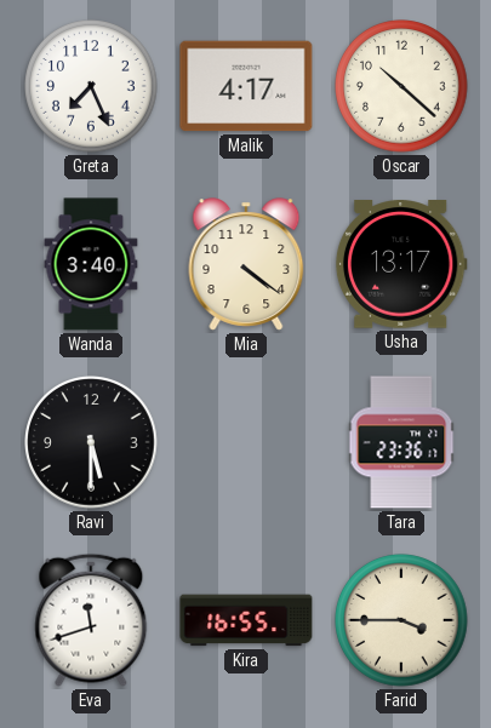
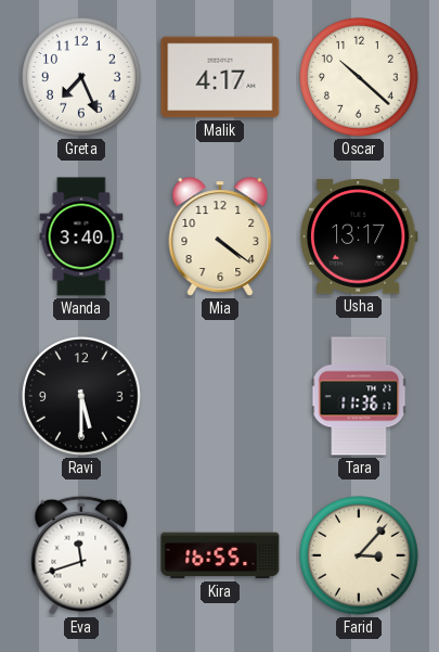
Tara: 23:36 -> 11:36
Farid: 3:45 -> 3:07
